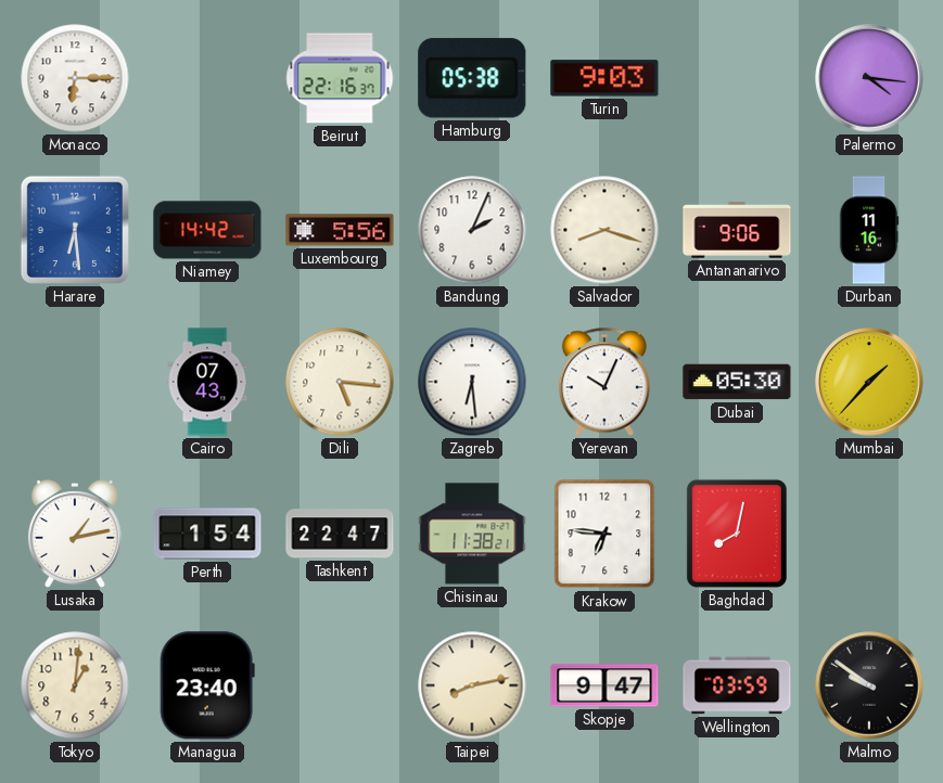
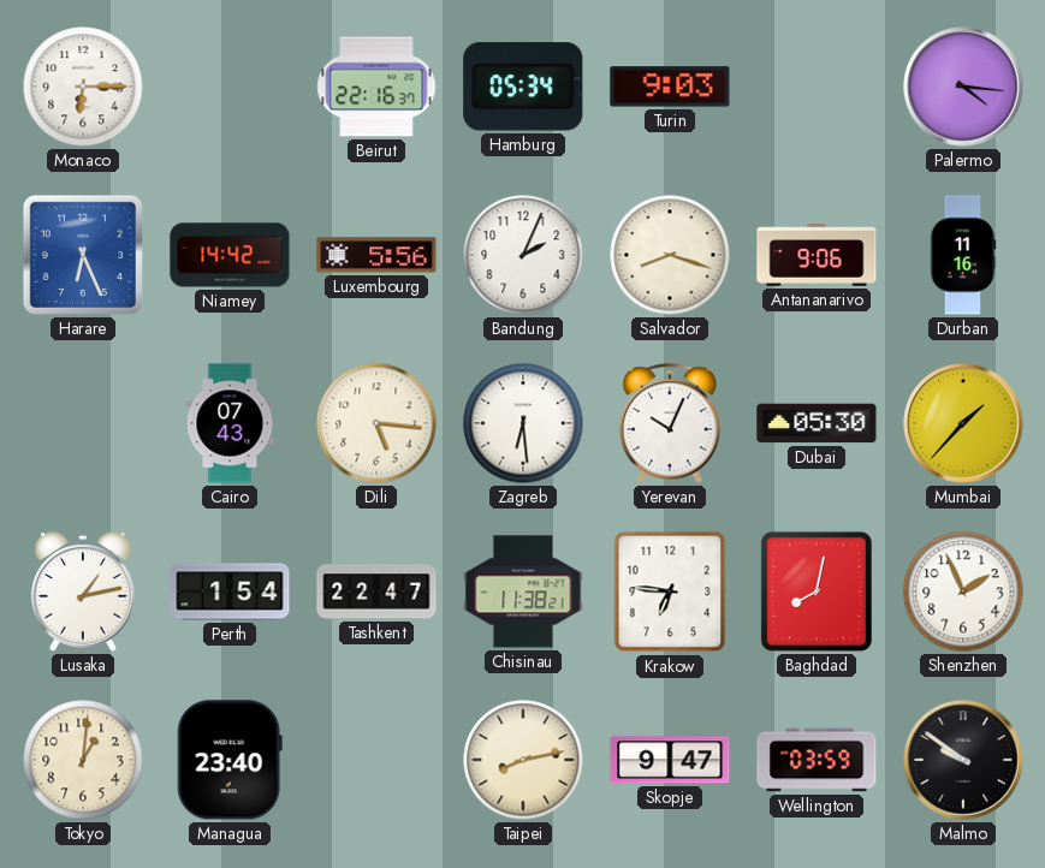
Hamburg: 05:38 -> 05:34
Harare: 6:29 -> 6:26
Shenzhen: none -> 1:56
